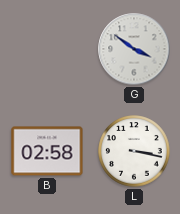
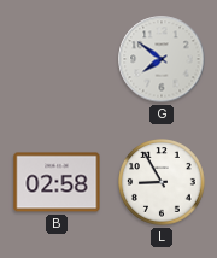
G: 3:51 -> 7:51
L: 3:17 -> 8:55
